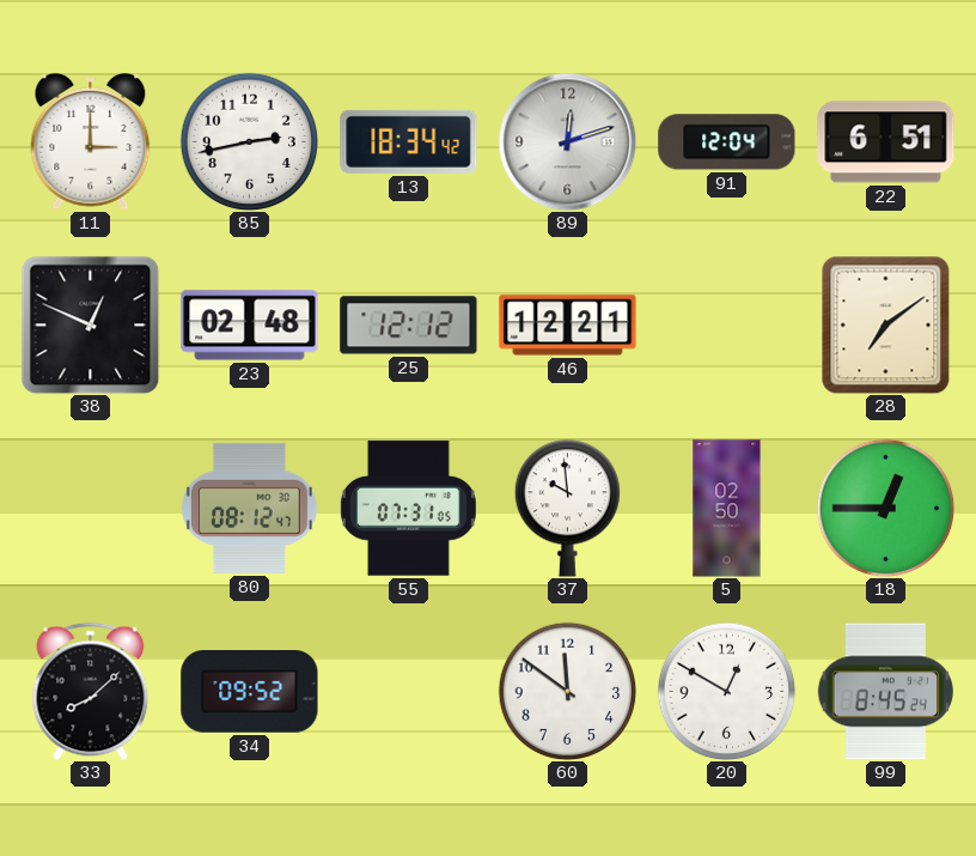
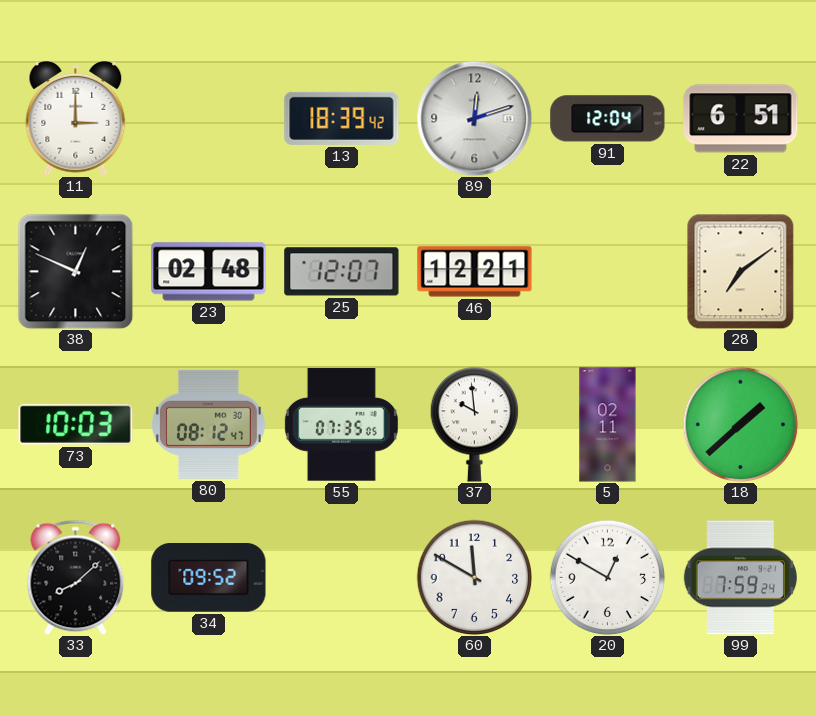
85: 2:43 -> none
13: 18:34 -> 18:39
25: 12:12 -> 12:07
73: none -> 10:03
55: 07:31 -> 07:35
5: 02:50 -> 02:11
18: 12:45 -> 1:38
60: 11:51 -> 11:50
99: 8:45 -> 7:59
